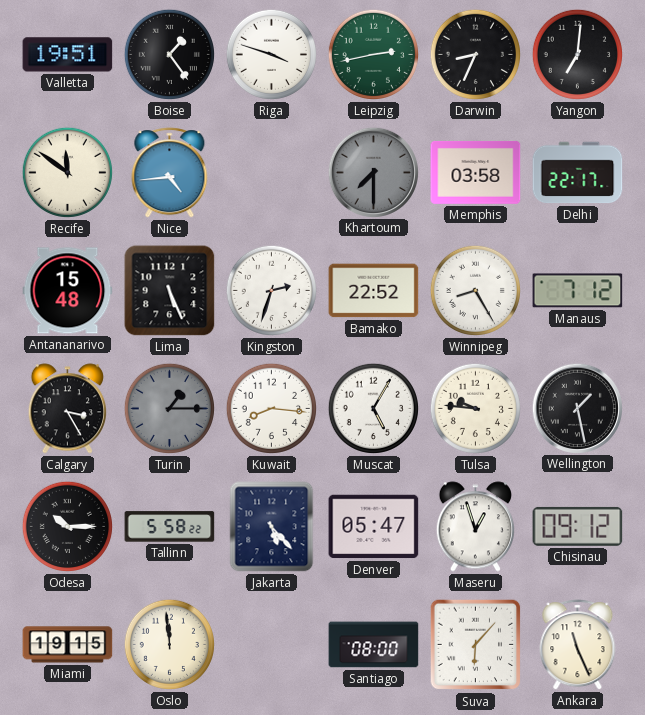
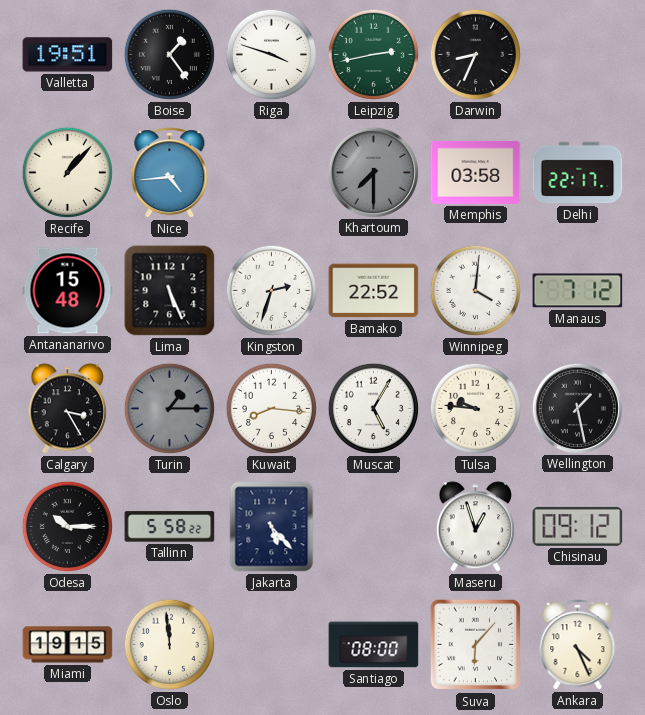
Yangon: 7:01 -> none
Recife: 11:51 -> 1:07
Winnipeg: 8:25 -> 4:01
Denver: 05:47 -> none
Ankara: 11:26 -> 4:26
